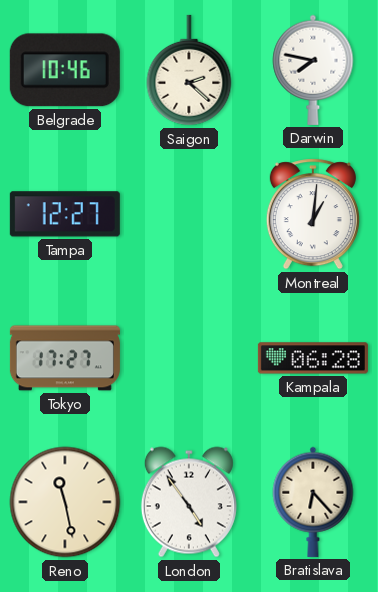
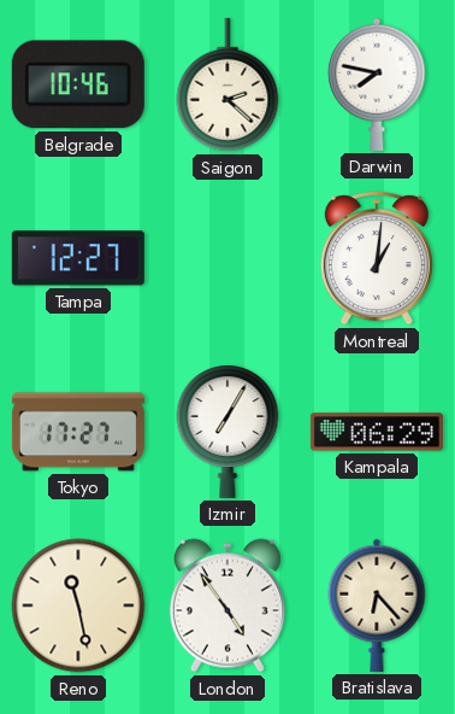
Izmir: none -> 7:05
Kampala: 06:28 -> 06:29
